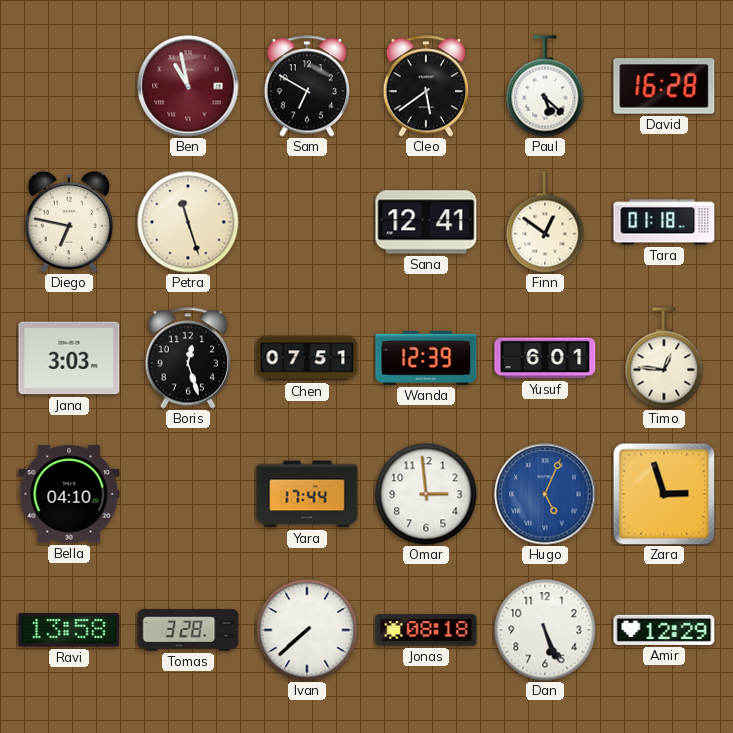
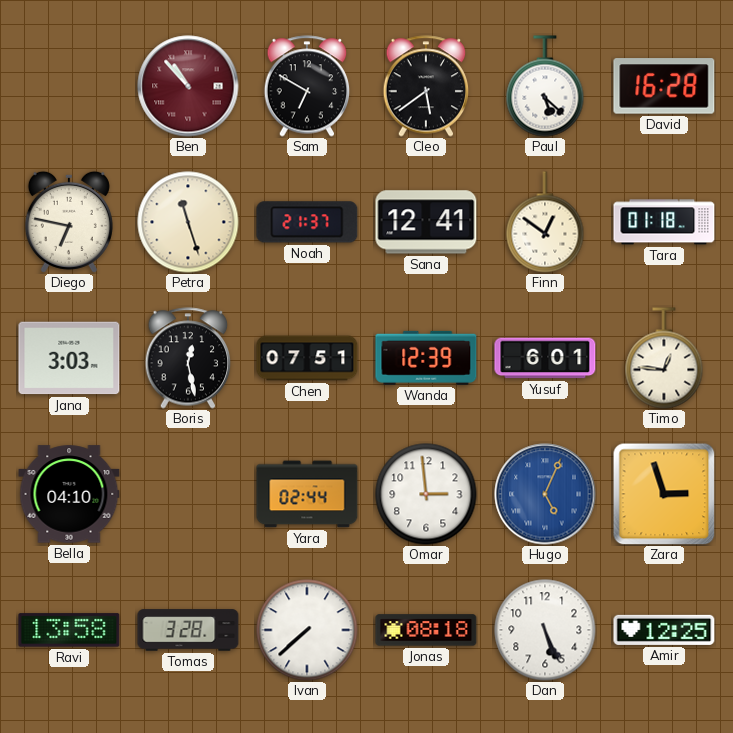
Ben: 10:58 -> 10:53
Noah: none -> 21:37
Boris: 12:27 -> 12:28
Yara: 17:44 -> 02:44
Amir: 12:29 -> 12:25
